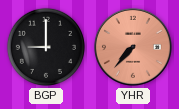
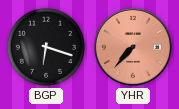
BGP: 9:00 -> 6:18
